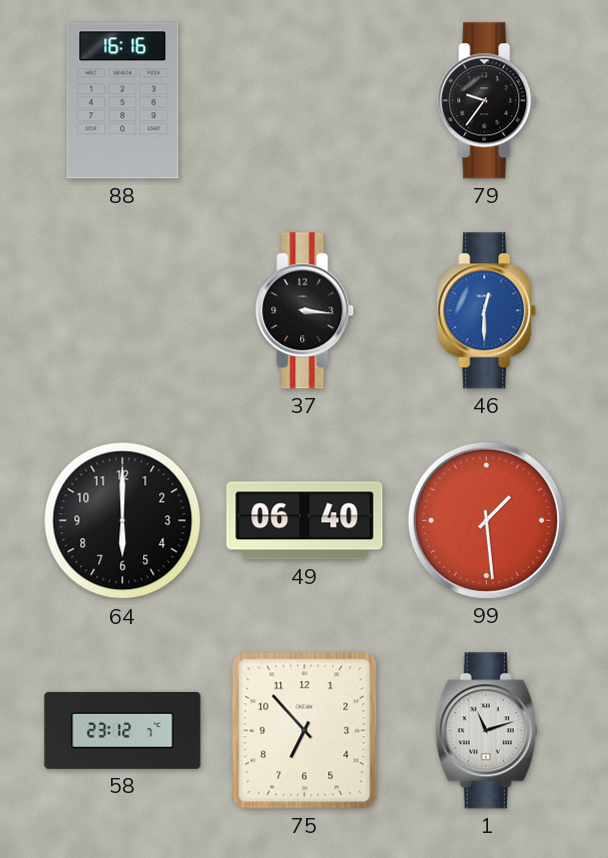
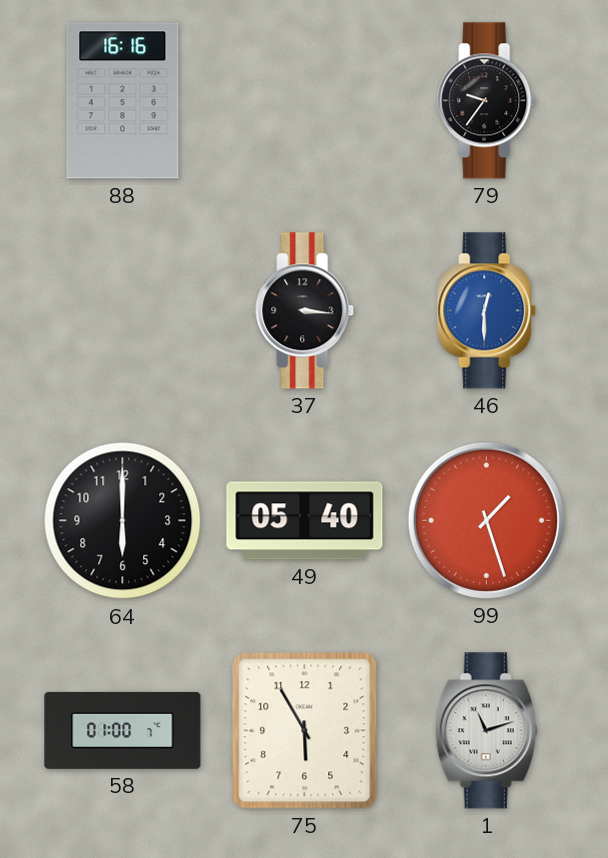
49: 06:40 -> 05:40
99: 1:29 -> 1:27
58: 23:12 -> 01:00
75: 6:53 -> 5:55
